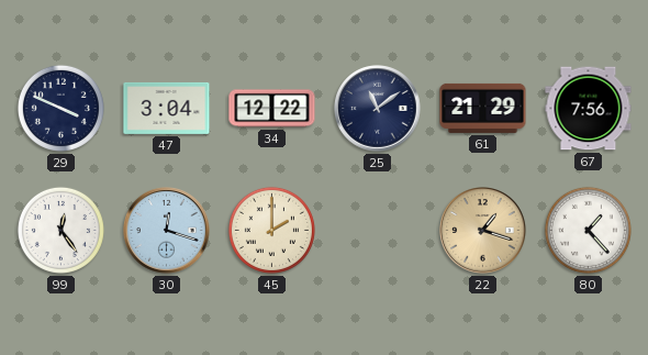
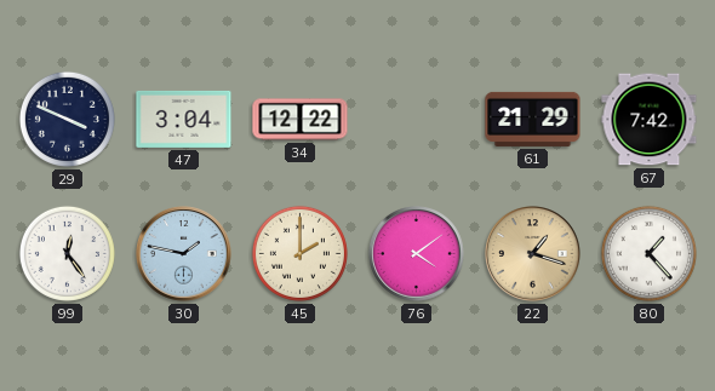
25: 11:09 -> none
67: 7:56 -> 7:42
30: 12:18 -> 1:47
76: none -> 4:09
